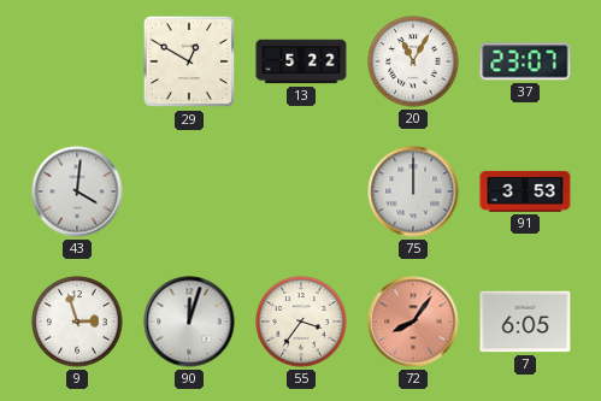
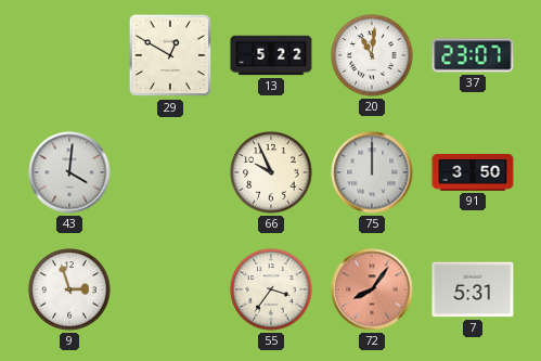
20: 11:05 -> 11:01
66: none -> 9:56
91: 3:53 -> 3:50
90: 12:03 -> none
7: 6:05 -> 5:31
